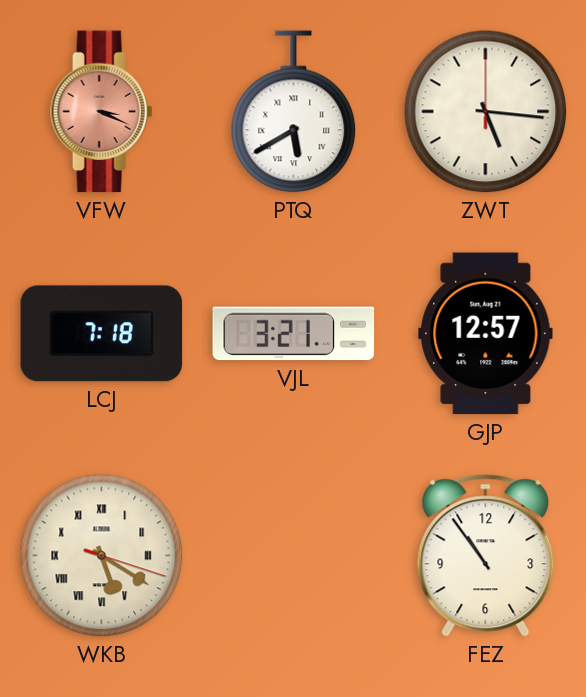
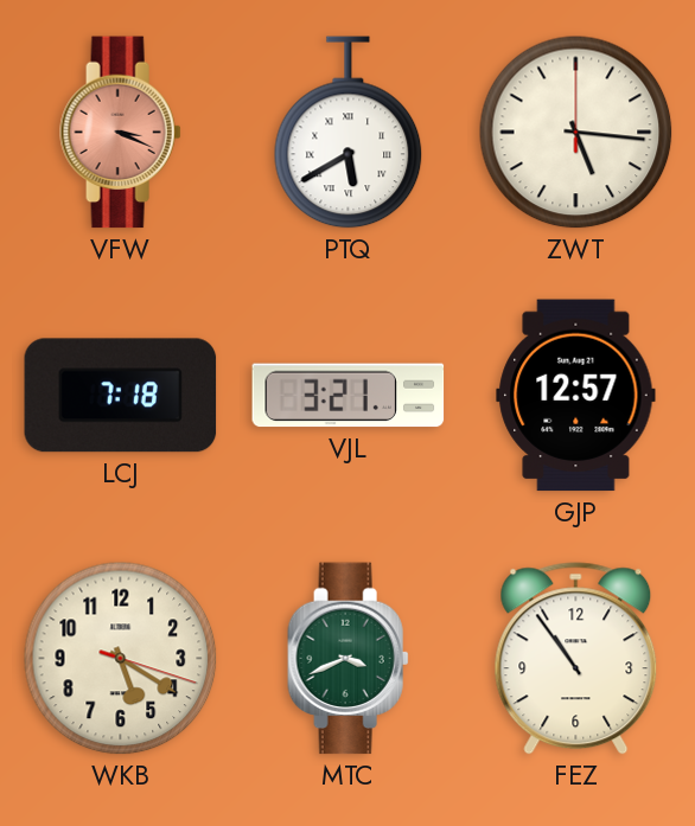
WKB numerals: Roman -> Arabic
MTC: none -> 3:41
